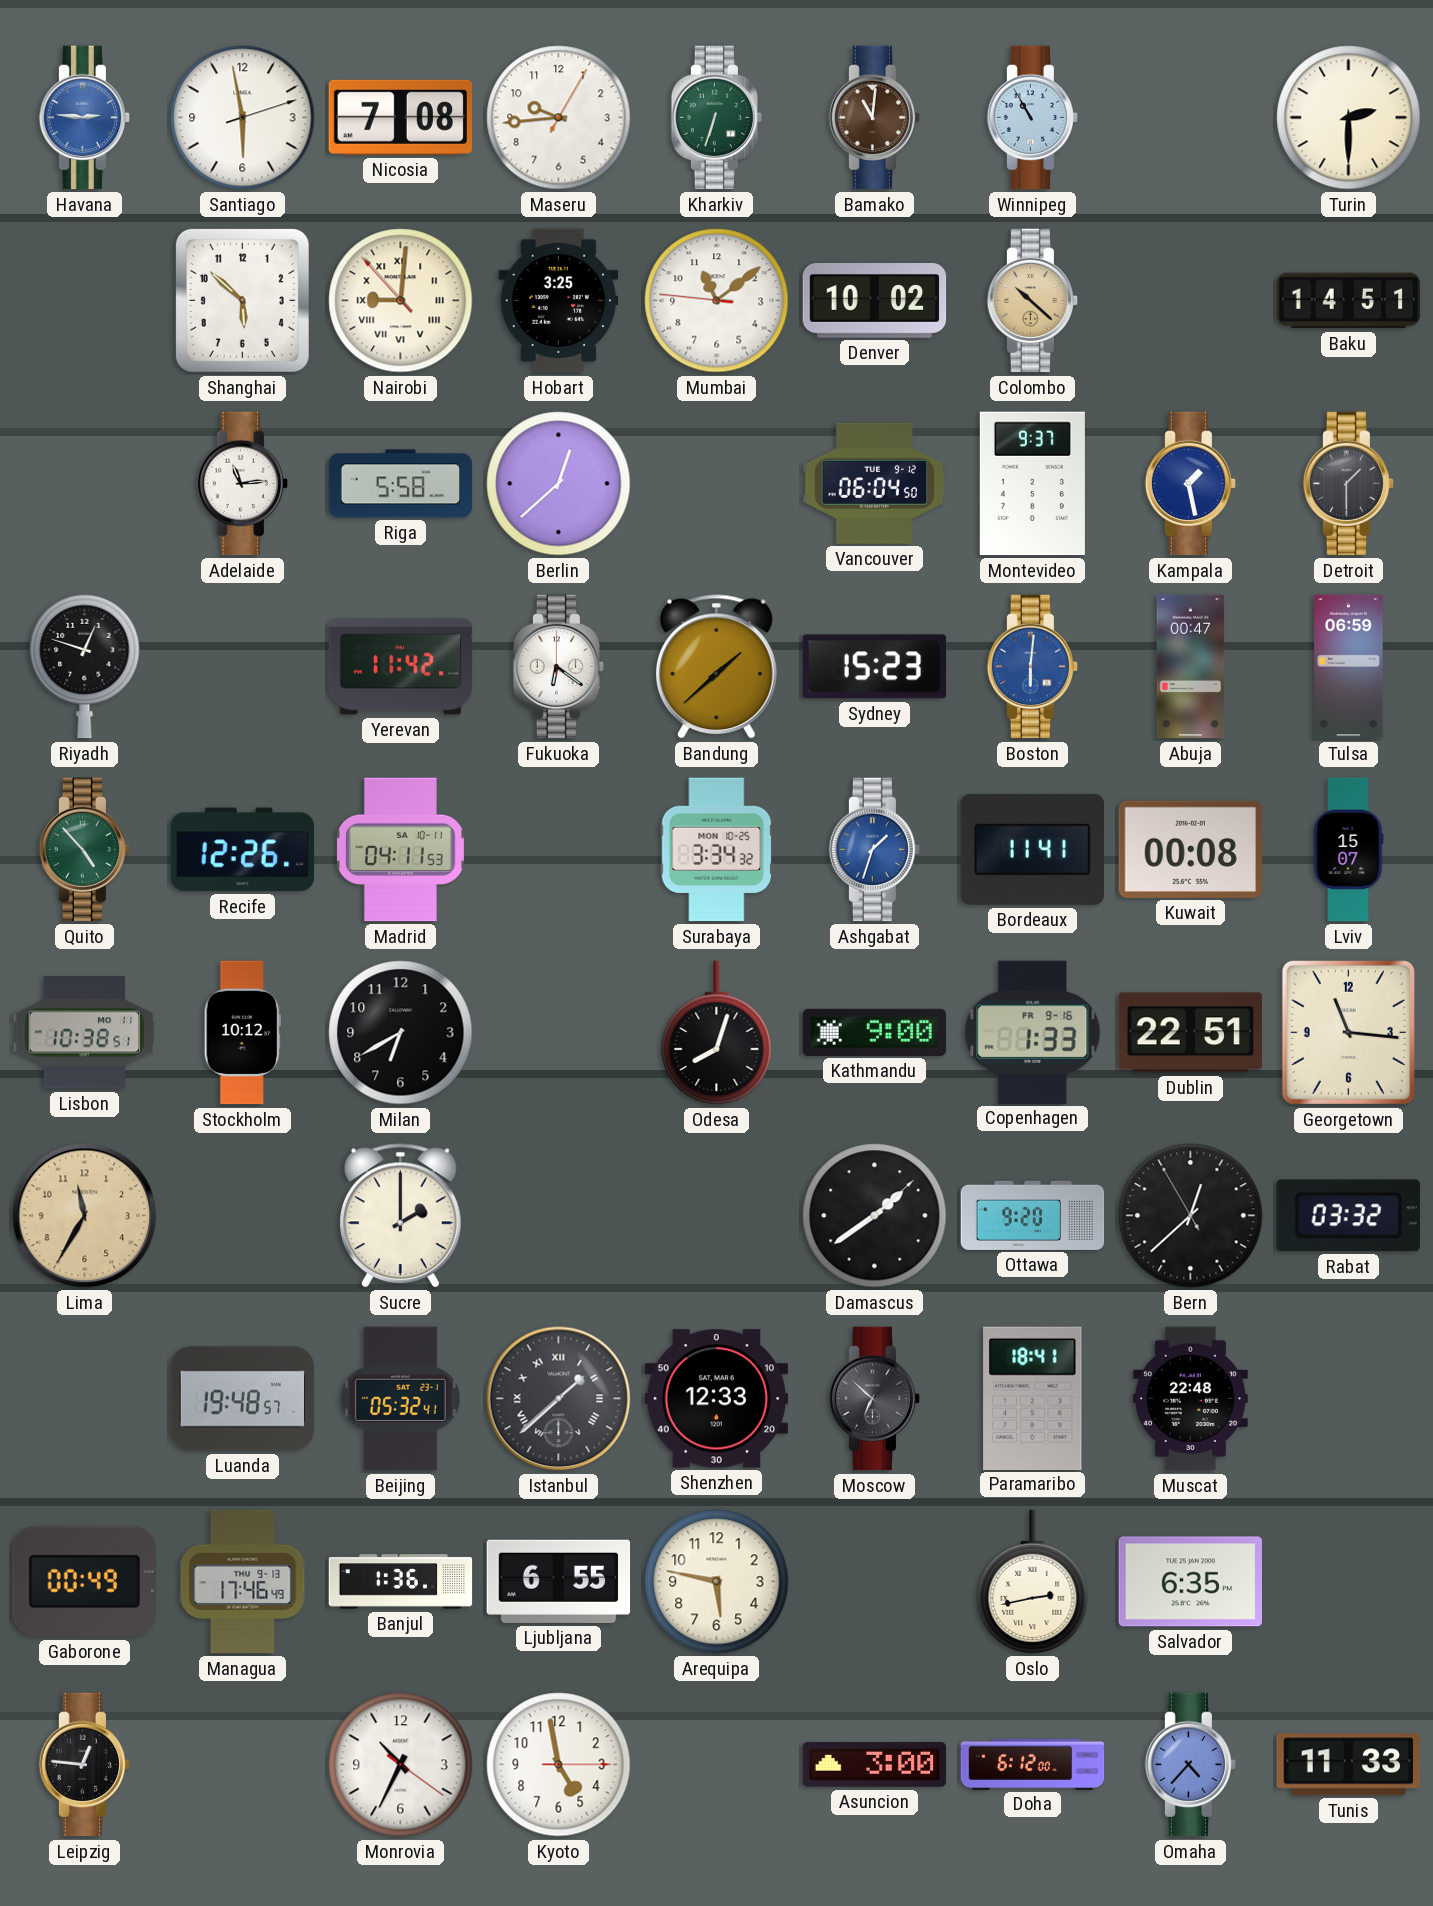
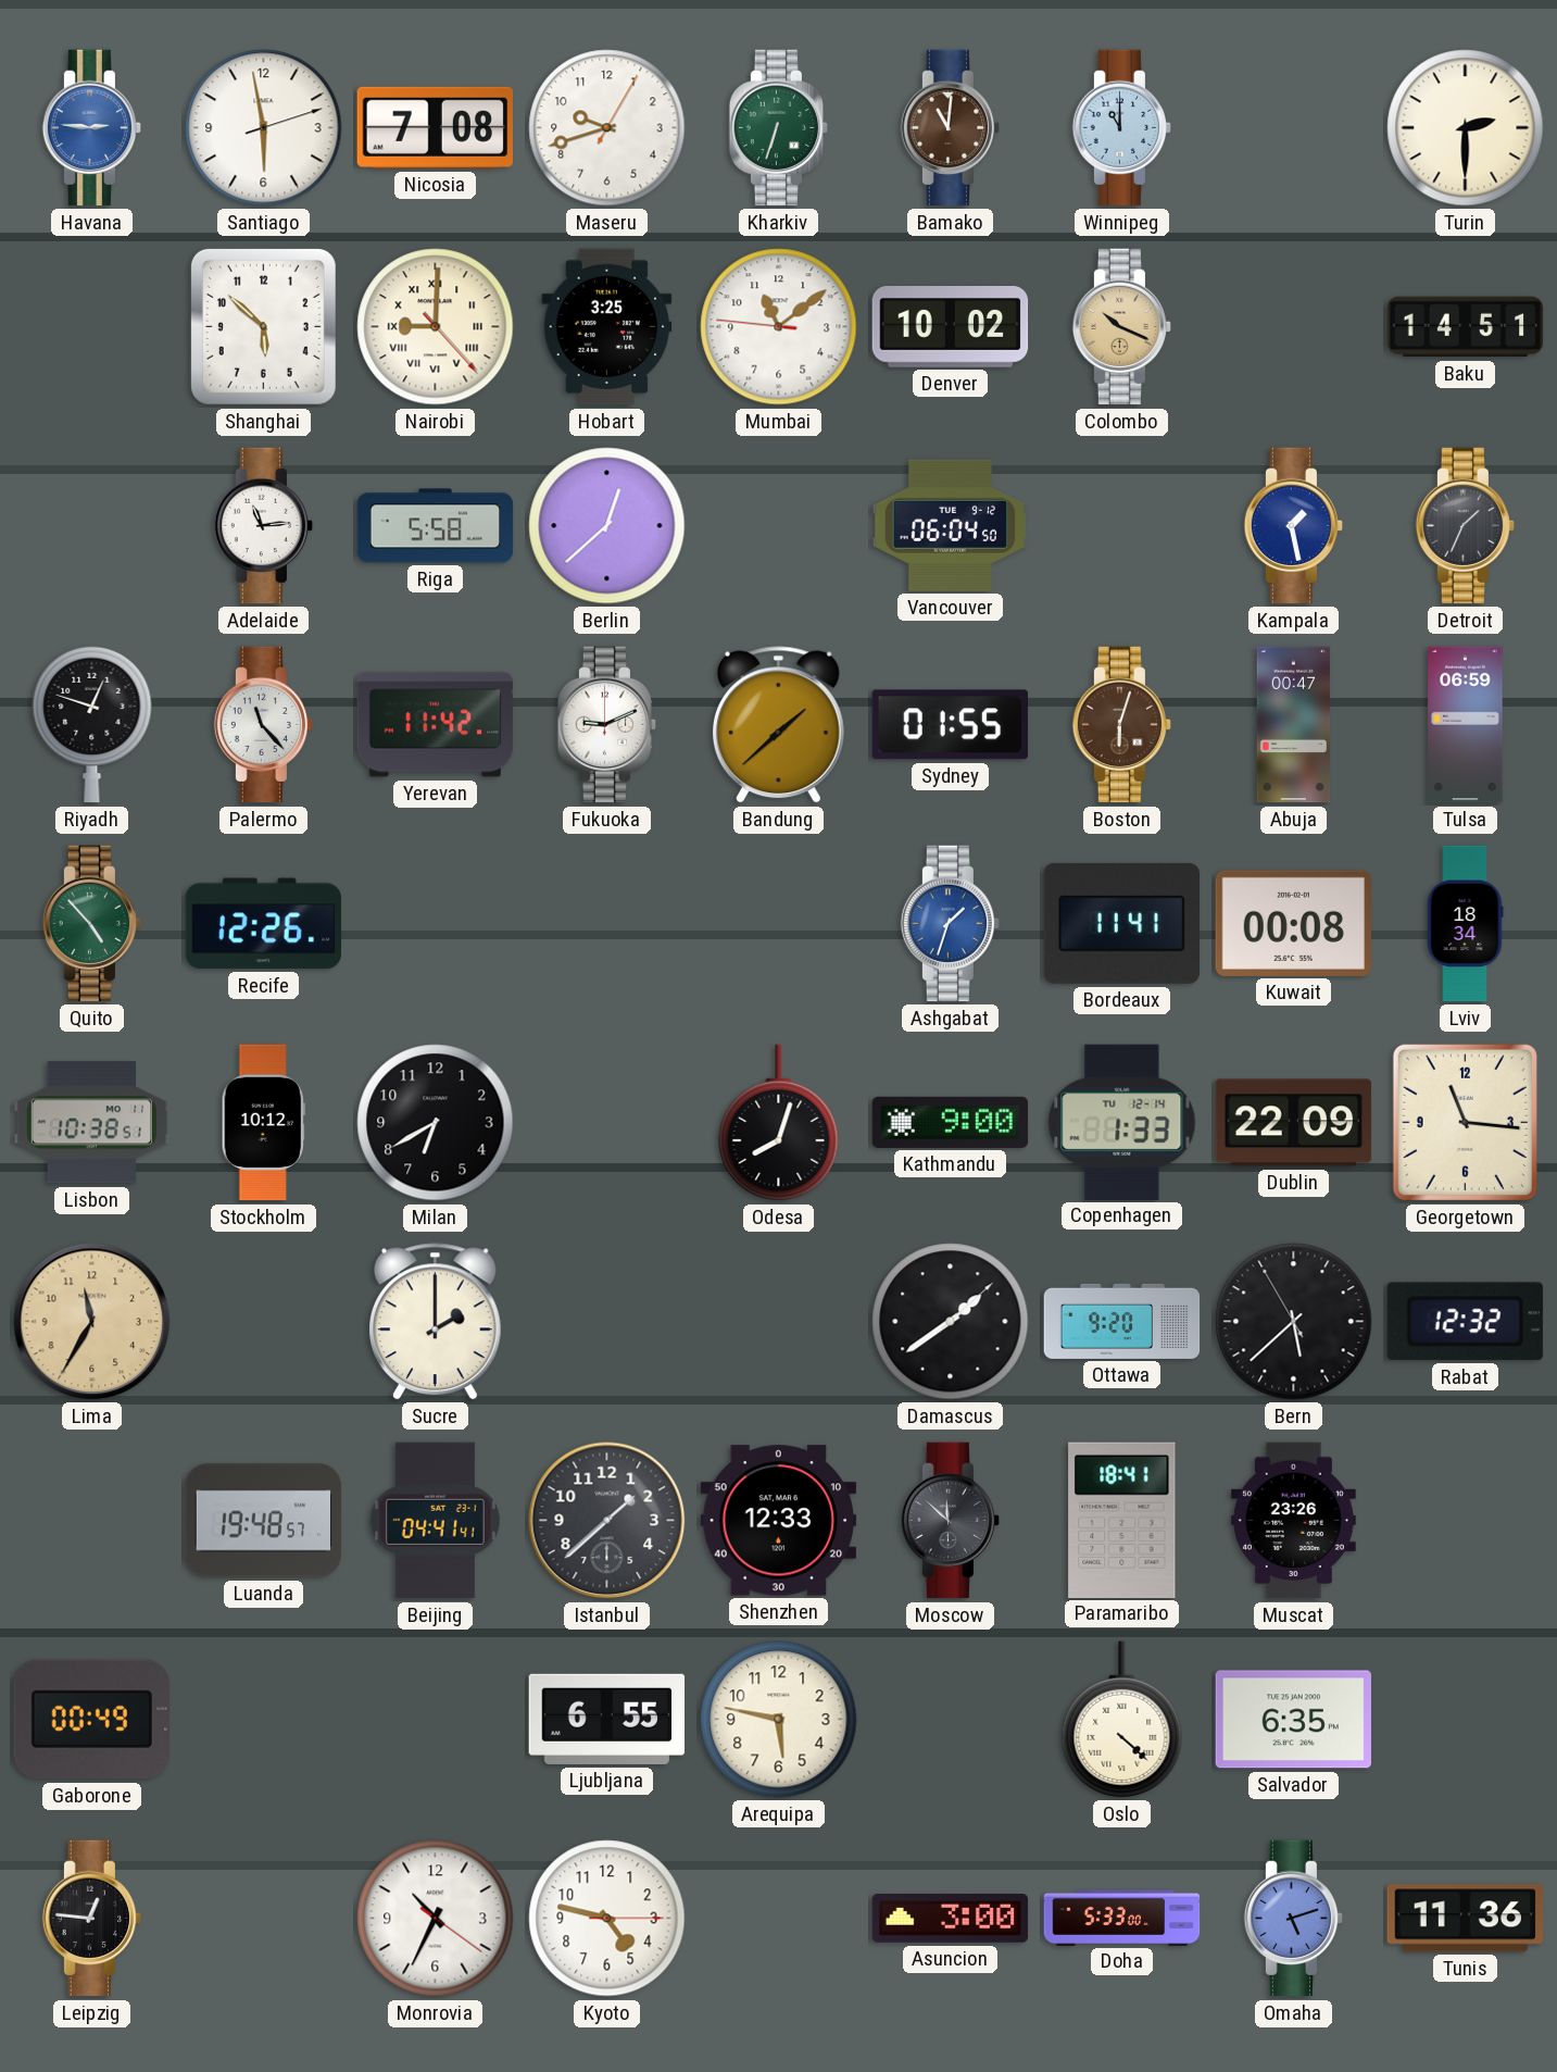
Maseru: 9:44 -> 9:42
Winnipeg: 10:55 -> 11:00
Nairobi: 9:00:53 -> 9:00:23
Colombo: 10:22 -> 10:19
Montevideo: 9:37 -> none
Detroit: 1:30 -> 1:34
Palermo: none -> 11:23
Fukuoka: 6:21 -> 9:11
Sydney: 15:23 -> 01:55
Boston: 6:01 -> 6:03
Boston dial: blue -> brown
Madrid: 04:11 -> none
Surabaya: 3:34 -> none
Lviv: 15:07 -> 18:34
Copenhagen date: FR 9-16 -> TU 12-14
Dublin: 22:51 -> 22:09
Bern: 12:37 -> 5:37
Rabat: 03:32 -> 12:32
Beijing: 05:32 -> 04:41
Istanbul numerals: Roman -> Arabic
Moscow: 6:52 -> 11:52
Muscat: 22:48 -> 23:26
Managua: 17:46 -> none
Banjul: 1:36 -> none
Oslo: 2:43 -> 4:22
Kyoto: 4:58 -> 4:47
Doha: 6:12 -> 5:33
Omaha: 4:37 -> 5:12
Tunis: 11:33 -> 11:36
